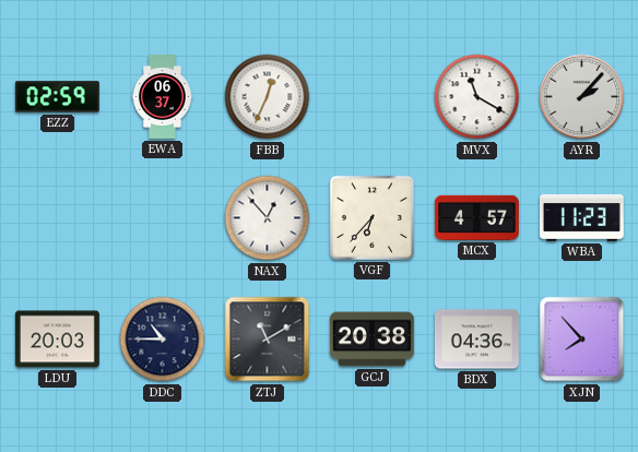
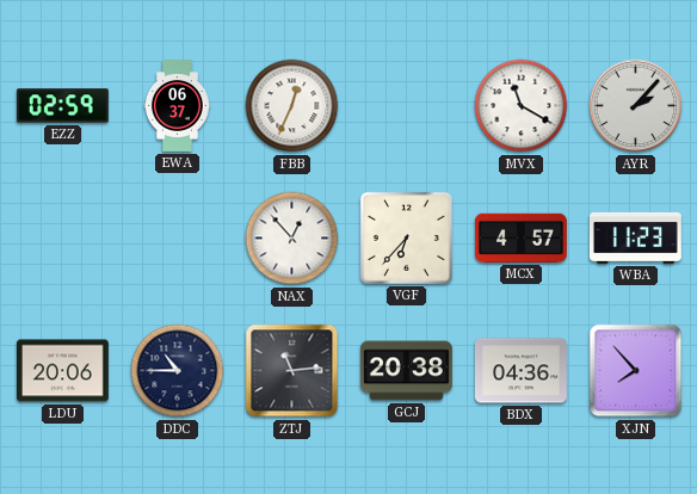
LDU: 20:03 -> 20:06
ZTJ: 11:10 -> 11:14
